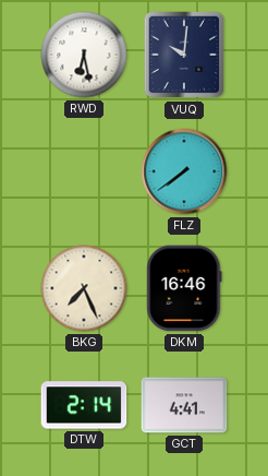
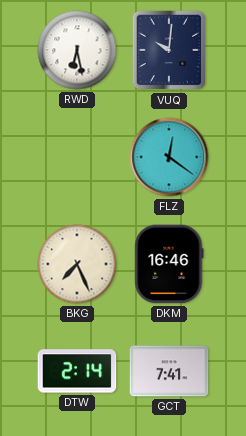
FLZ: 7:39 -> 12:21
GCT: 4:41 -> 7:41
